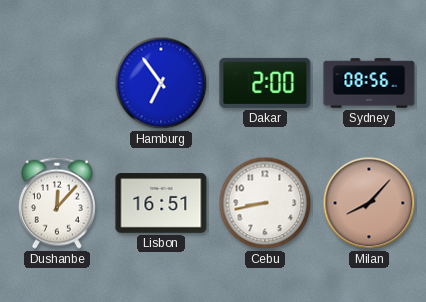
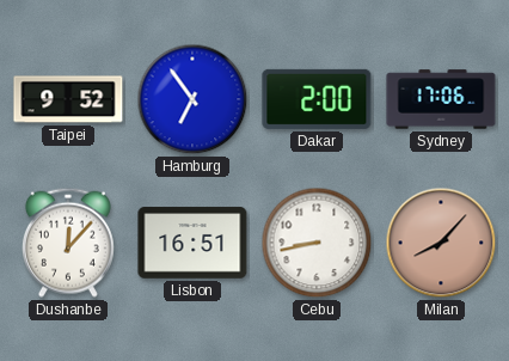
Taipei: none -> 9:52
Sydney: 08:56 -> 17:06
